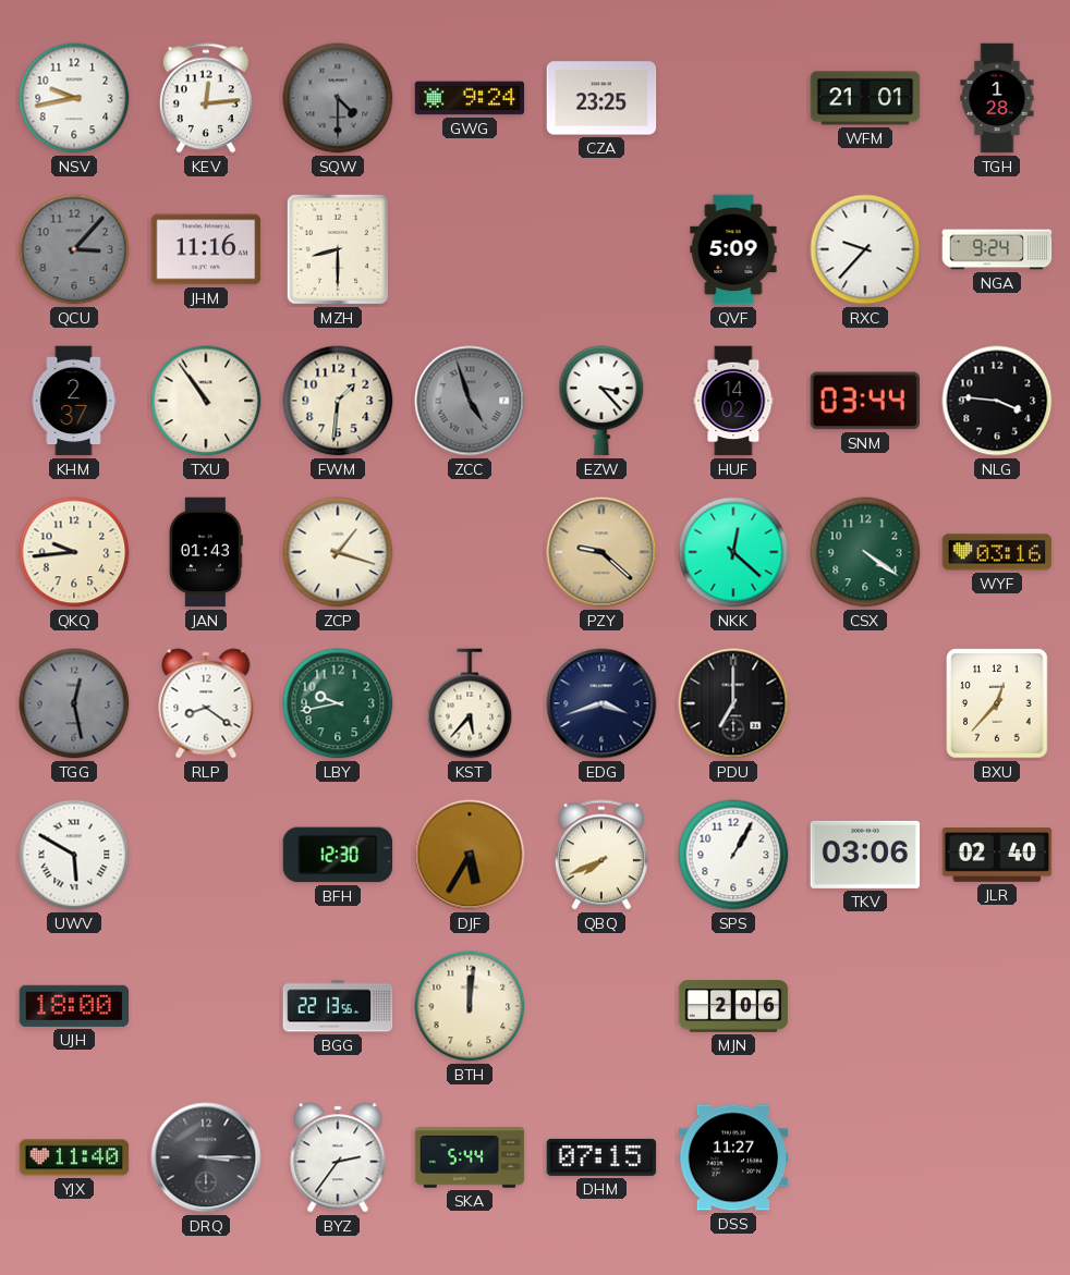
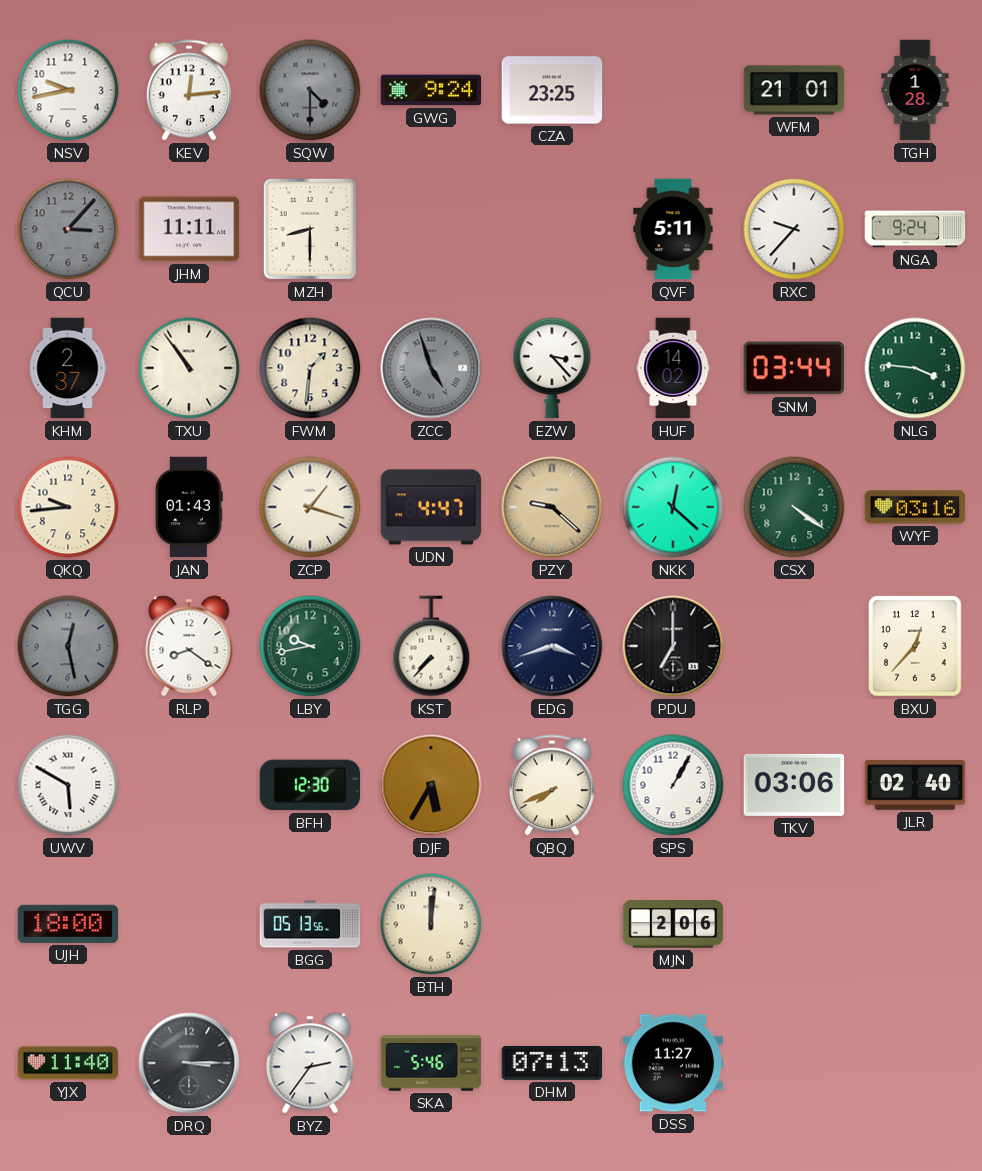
JHM: 11:16 -> 11:11
QVF: 5:09 -> 5:11
NLG dial: black -> green
UDN: none -> 4:47
KST: 5:37 -> 7:37
BGG: 22:13 -> 05:13
SKA: 5:44 -> 5:46
DHM: 07:15 -> 07:13
